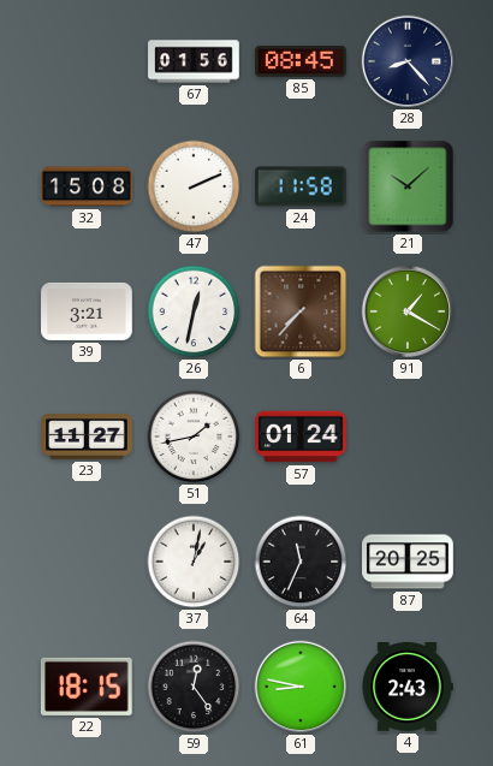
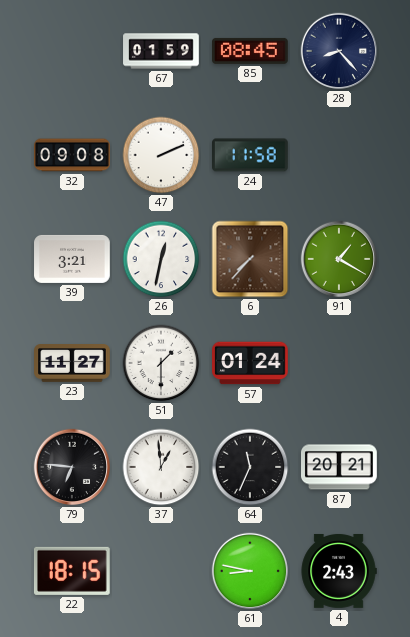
67: 01:56 -> 01:59
32: 15:08 -> 09:08
21: 10:08 -> none
51: 1:43 -> 1:30
79: none -> 6:46
37: 1:02 -> 12:59
87: 20:25 -> 20:21
59: 12:24 -> none
